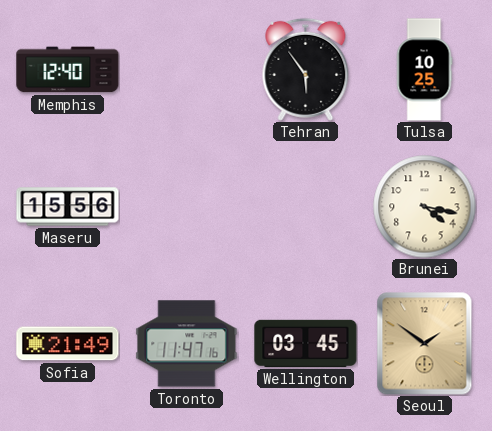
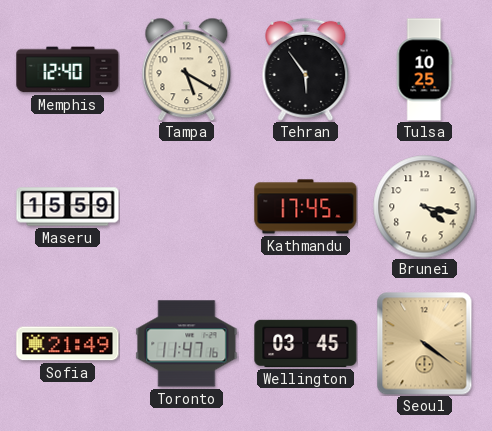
Tampa: none -> 5:20
Maseru: 15:56 -> 15:59
Kathmandu: none -> 17:45
Seoul: 1:51 -> 4:21
